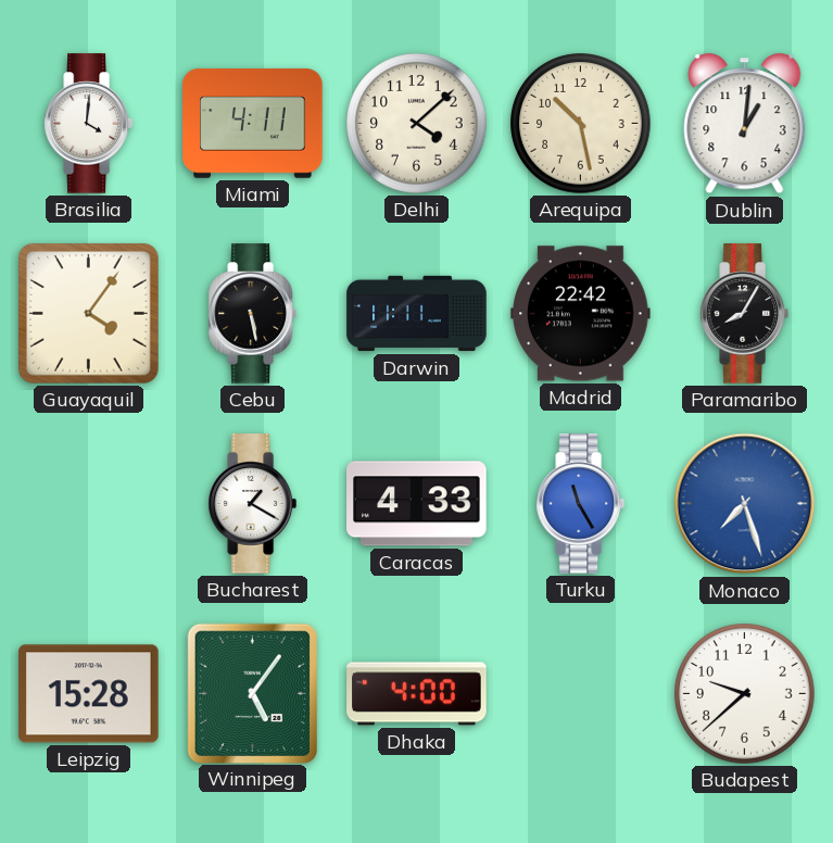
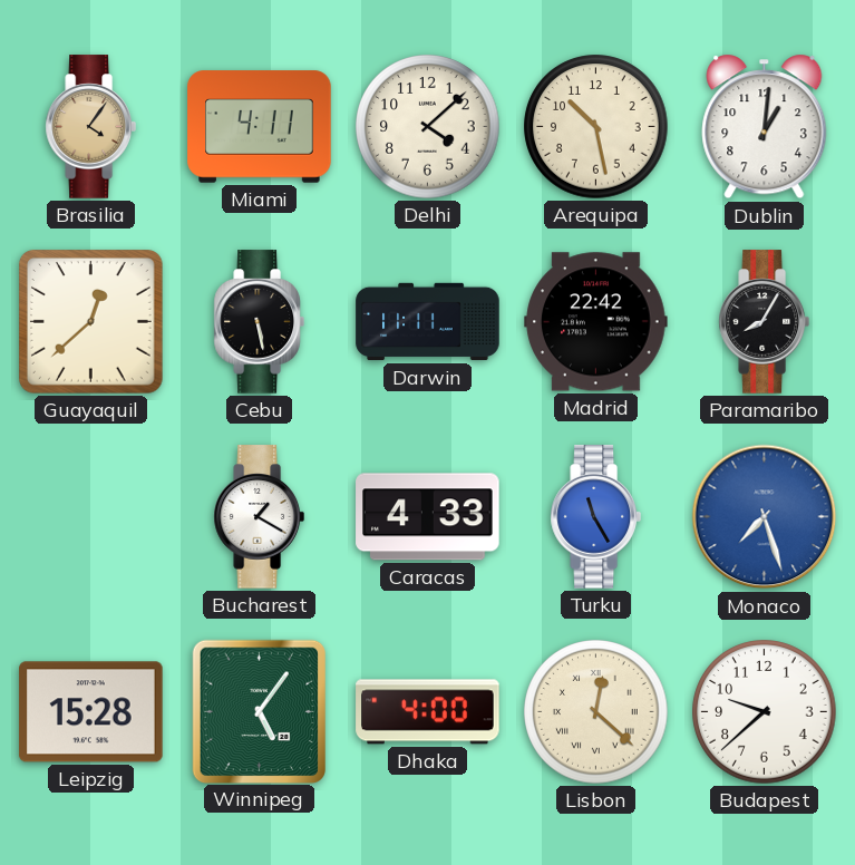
Brasilia: 4:01 -> 4:06
Brasilia dial: white -> champagne
Guayaquil: 4:06 -> 12:38
Lisbon: none -> 12:22
